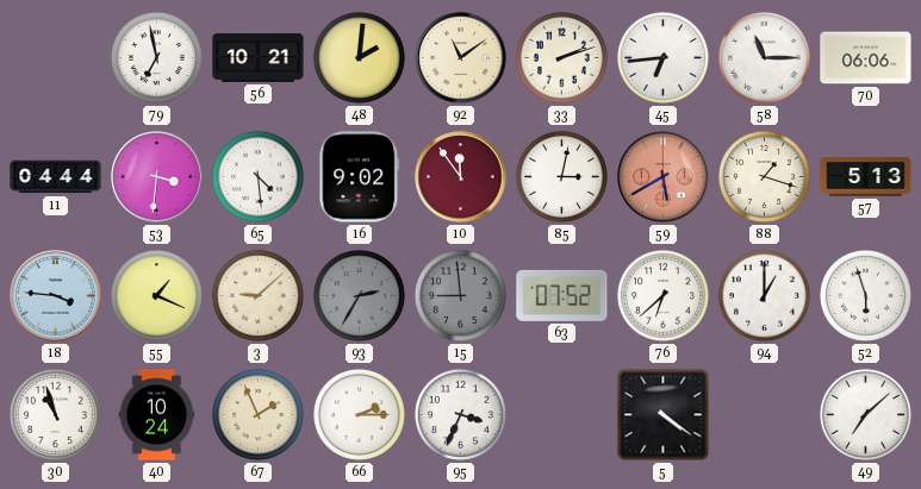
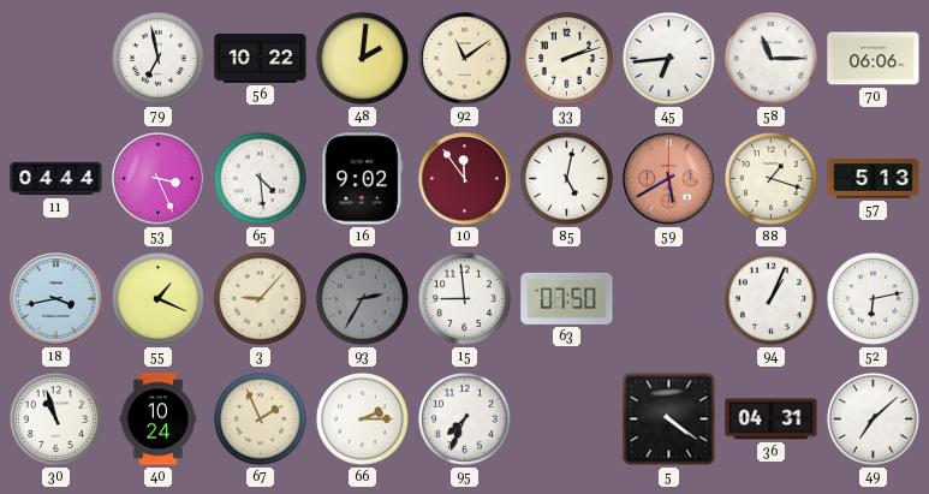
56: 10:21 -> 10:22
53: 3:31 -> 3:26
85: 3:02 -> 5:02
18: 3:46 -> 3:43
3: 9:08 -> 9:07
15 dial: grey -> white
63: 07:52 -> 07:50
76: 6:38 -> none
94: 1:00 -> 1:04
52: 5:57 -> 6:13
95: 3:34 -> 7:34
36: none -> 04:31
